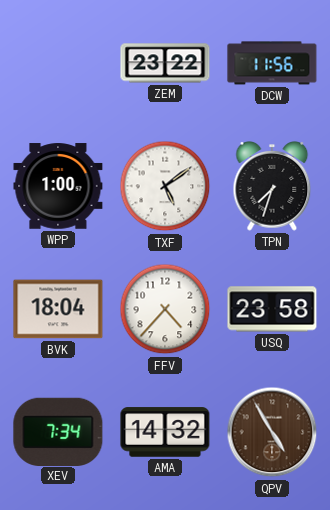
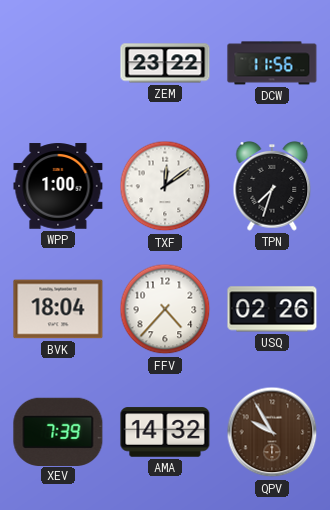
TXF: 5:09 -> 12:09
USQ: 23:58 -> 02:26
XEV: 7:34 -> 7:39
QPV: 4:55 -> 9:55
